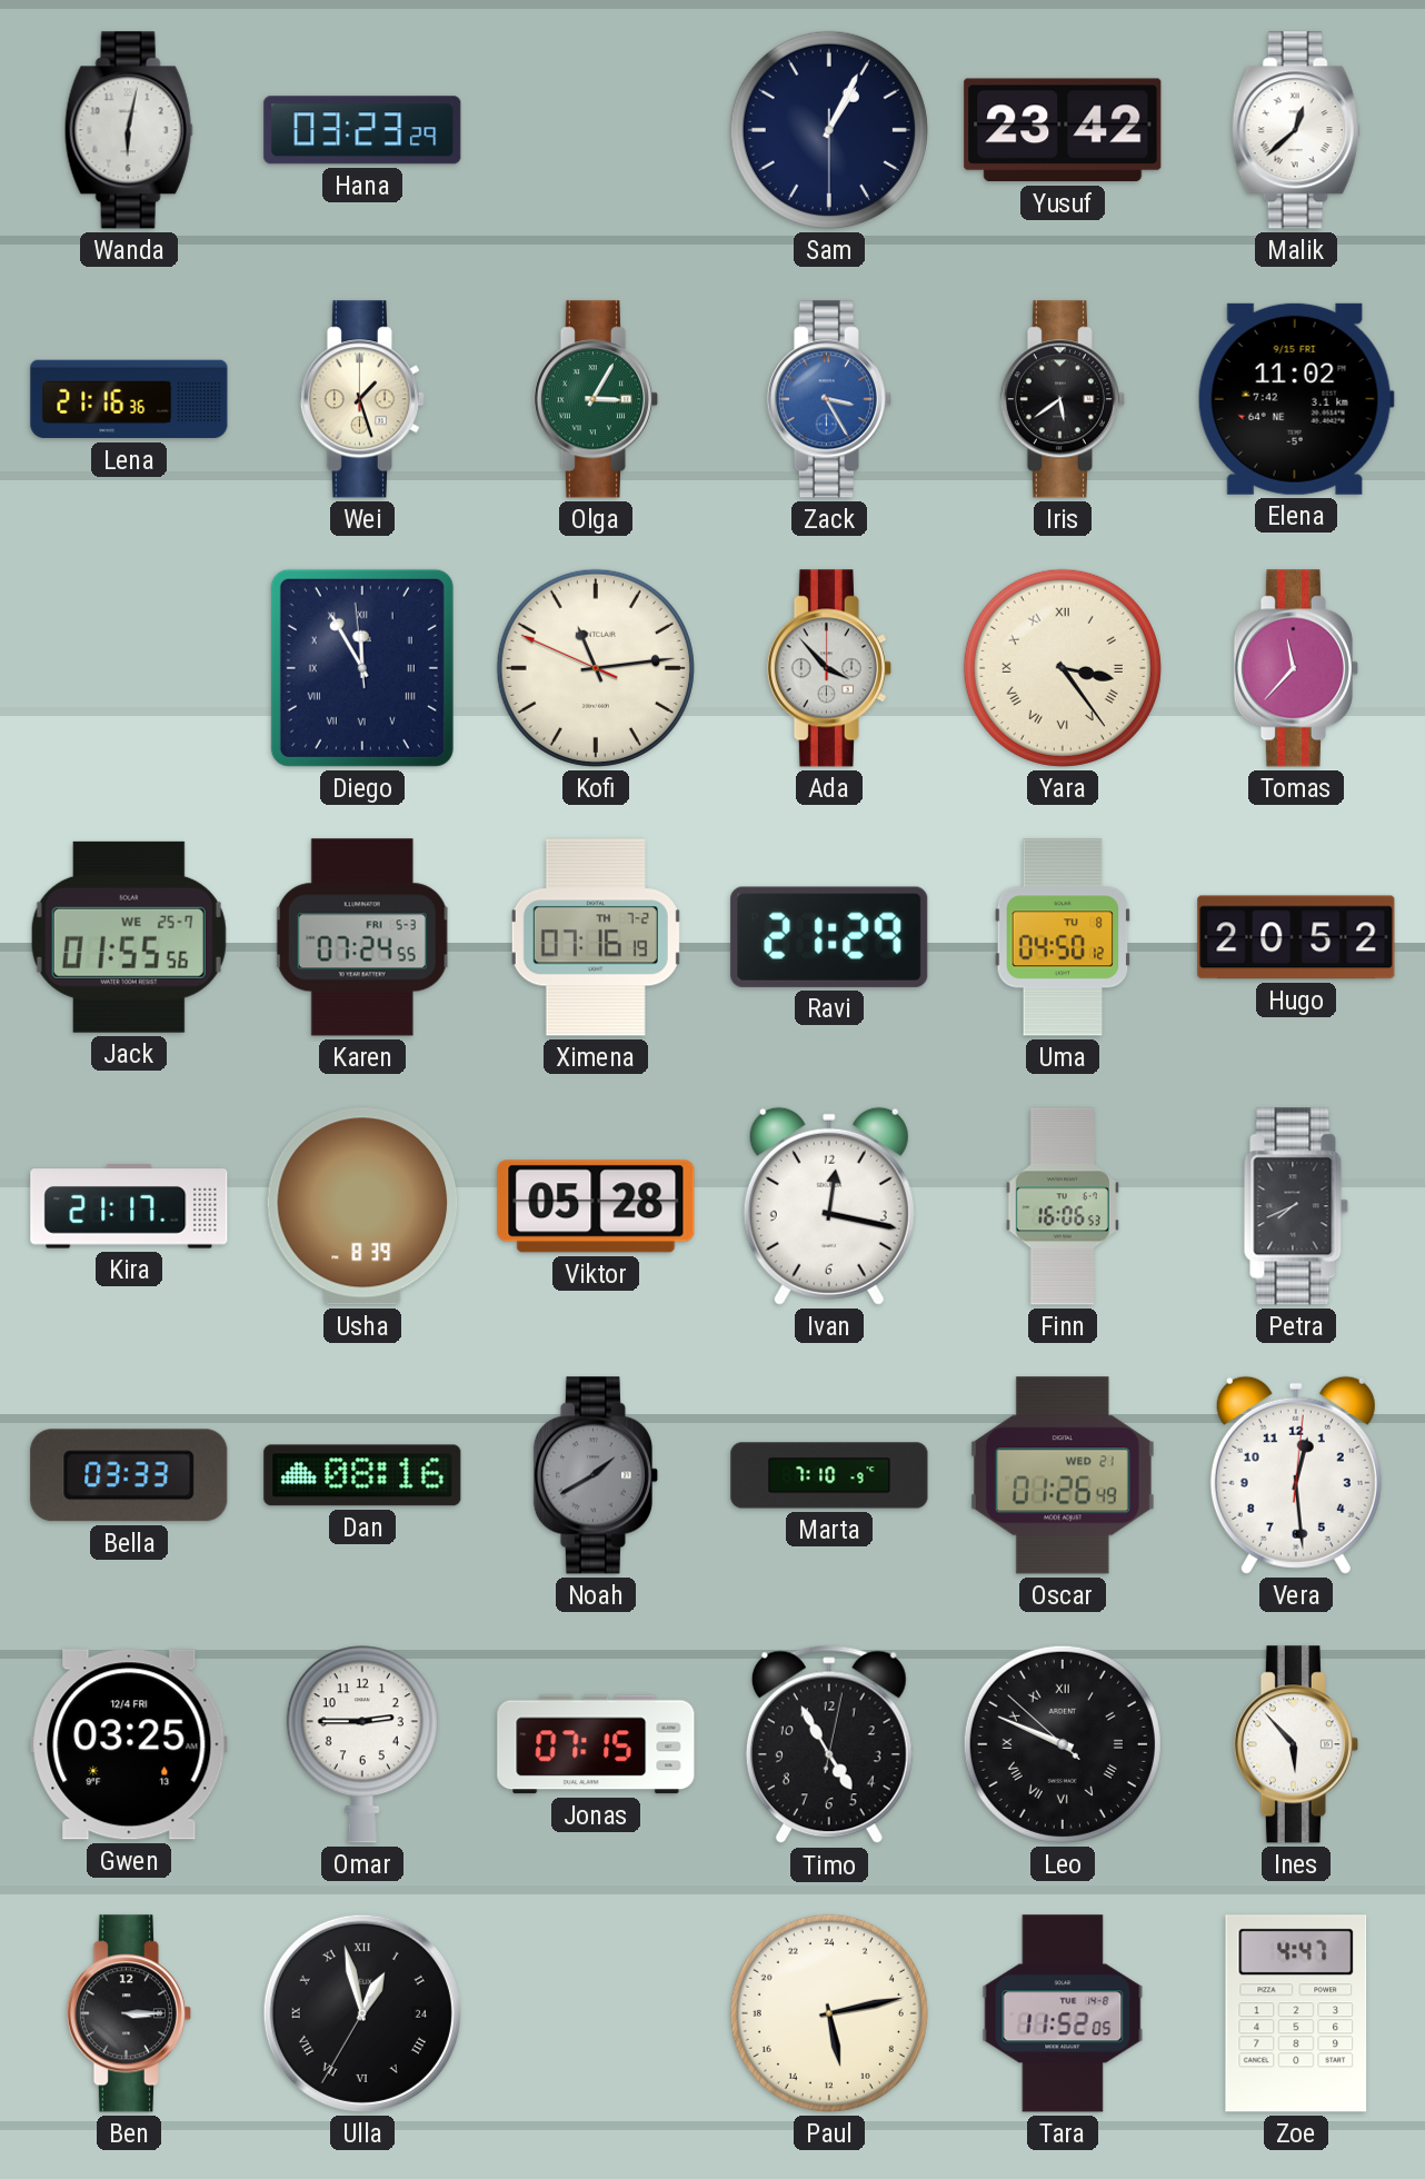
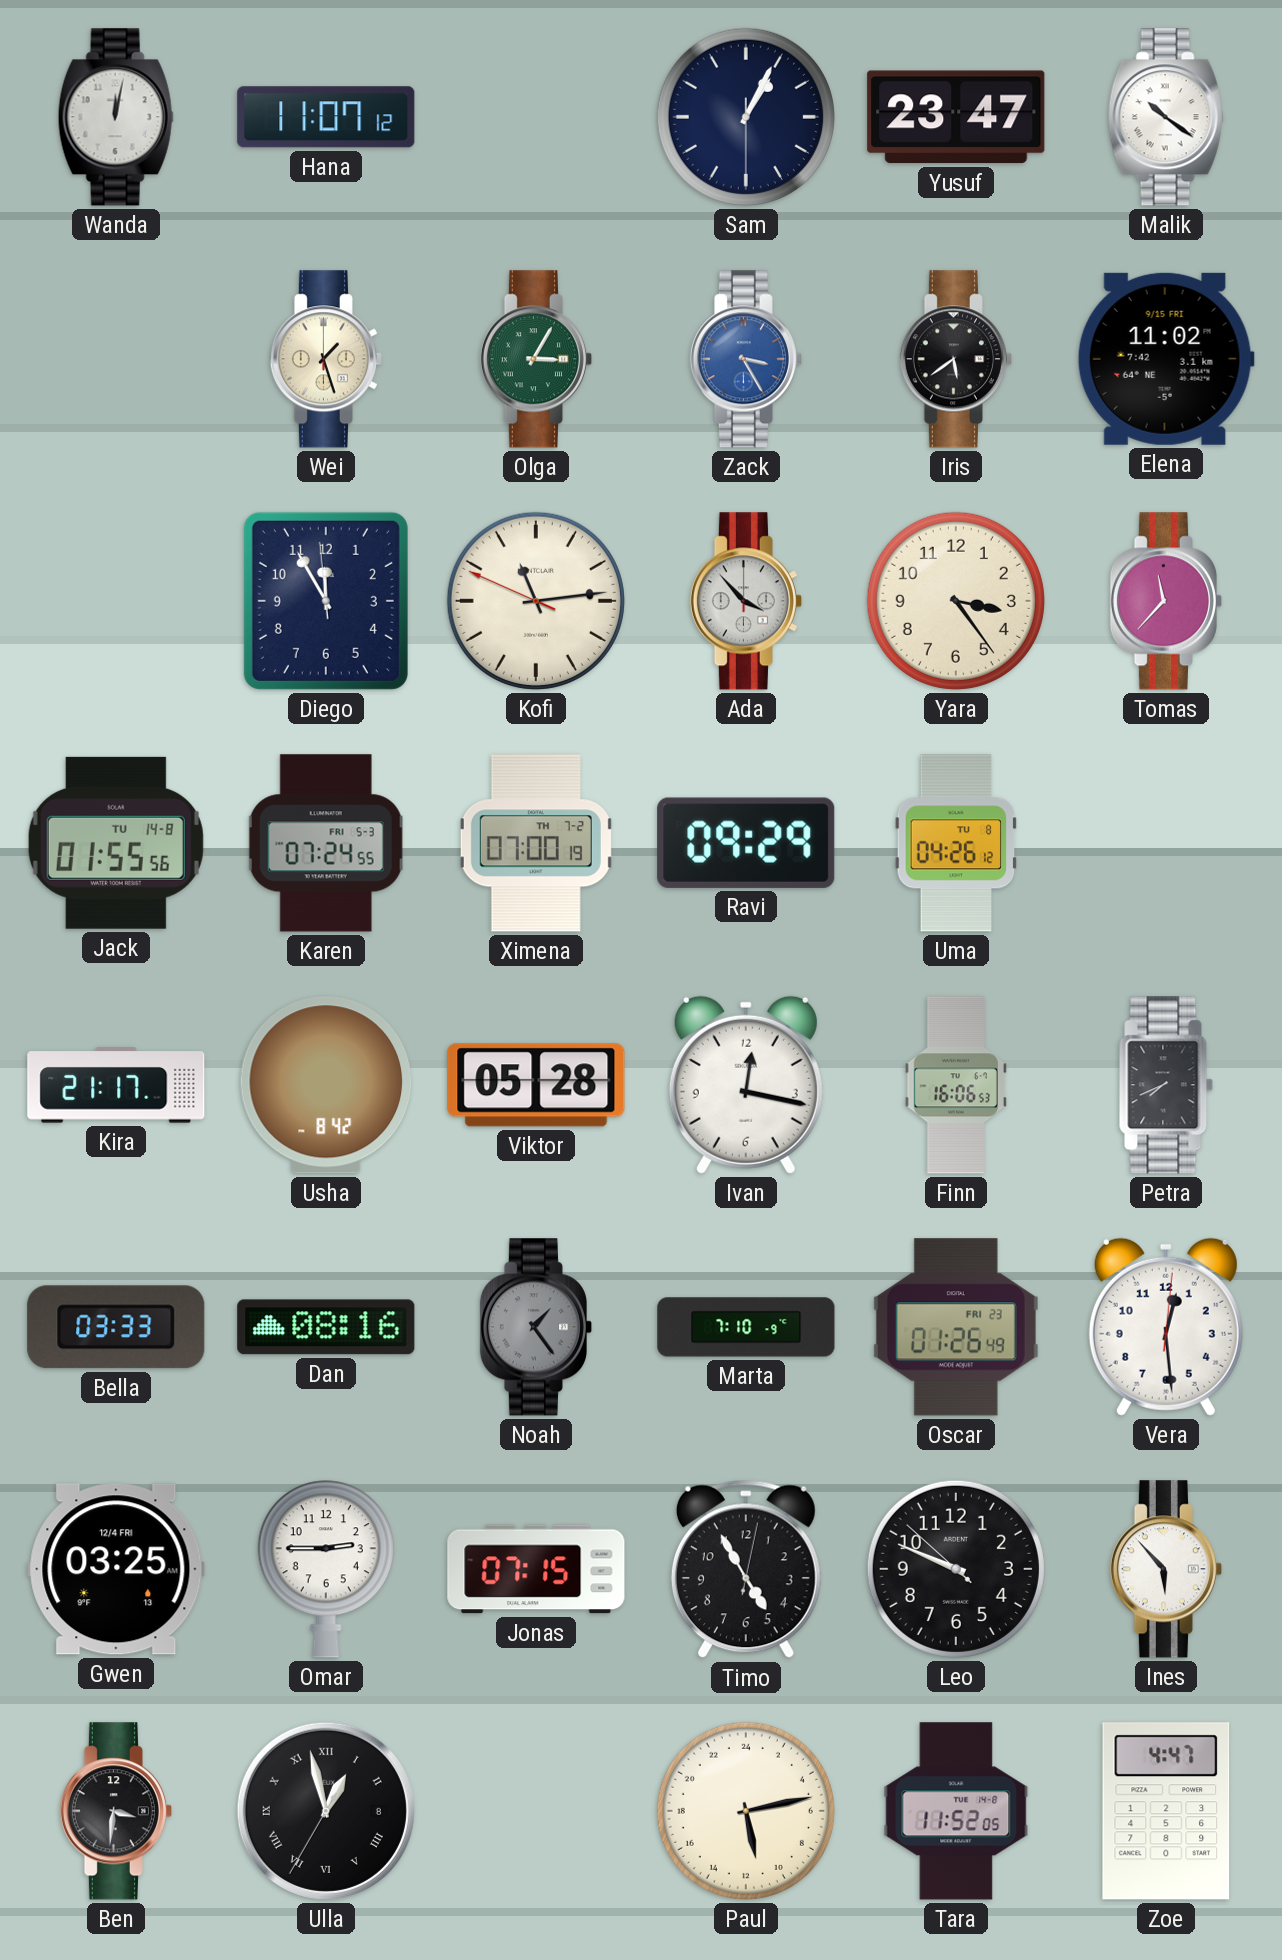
Wanda: 6:02 -> 12:02
Hana: 03:23 -> 11:07
Yusuf: 23:42 -> 23:47
Malik: 12:38 -> 10:21
Lena: 21:16 -> none
Diego numerals: Roman -> Arabic
Yara numerals: Roman -> Arabic
Jack date: WE 25-7 -> TU 14-8
Ximena: 07:16 -> 07:00
Ravi: 21:29 -> 09:29
Uma: 04:50 -> 04:26
Hugo: 20:52 -> none
Usha: 8:39 -> 8:42
Noah: 1:40 -> 1:24
Oscar date: WED 21 -> FRI 23
Leo numerals: Roman -> Arabic
Ben: 3:15 -> 3:31
Ulla date: 24 -> 8
